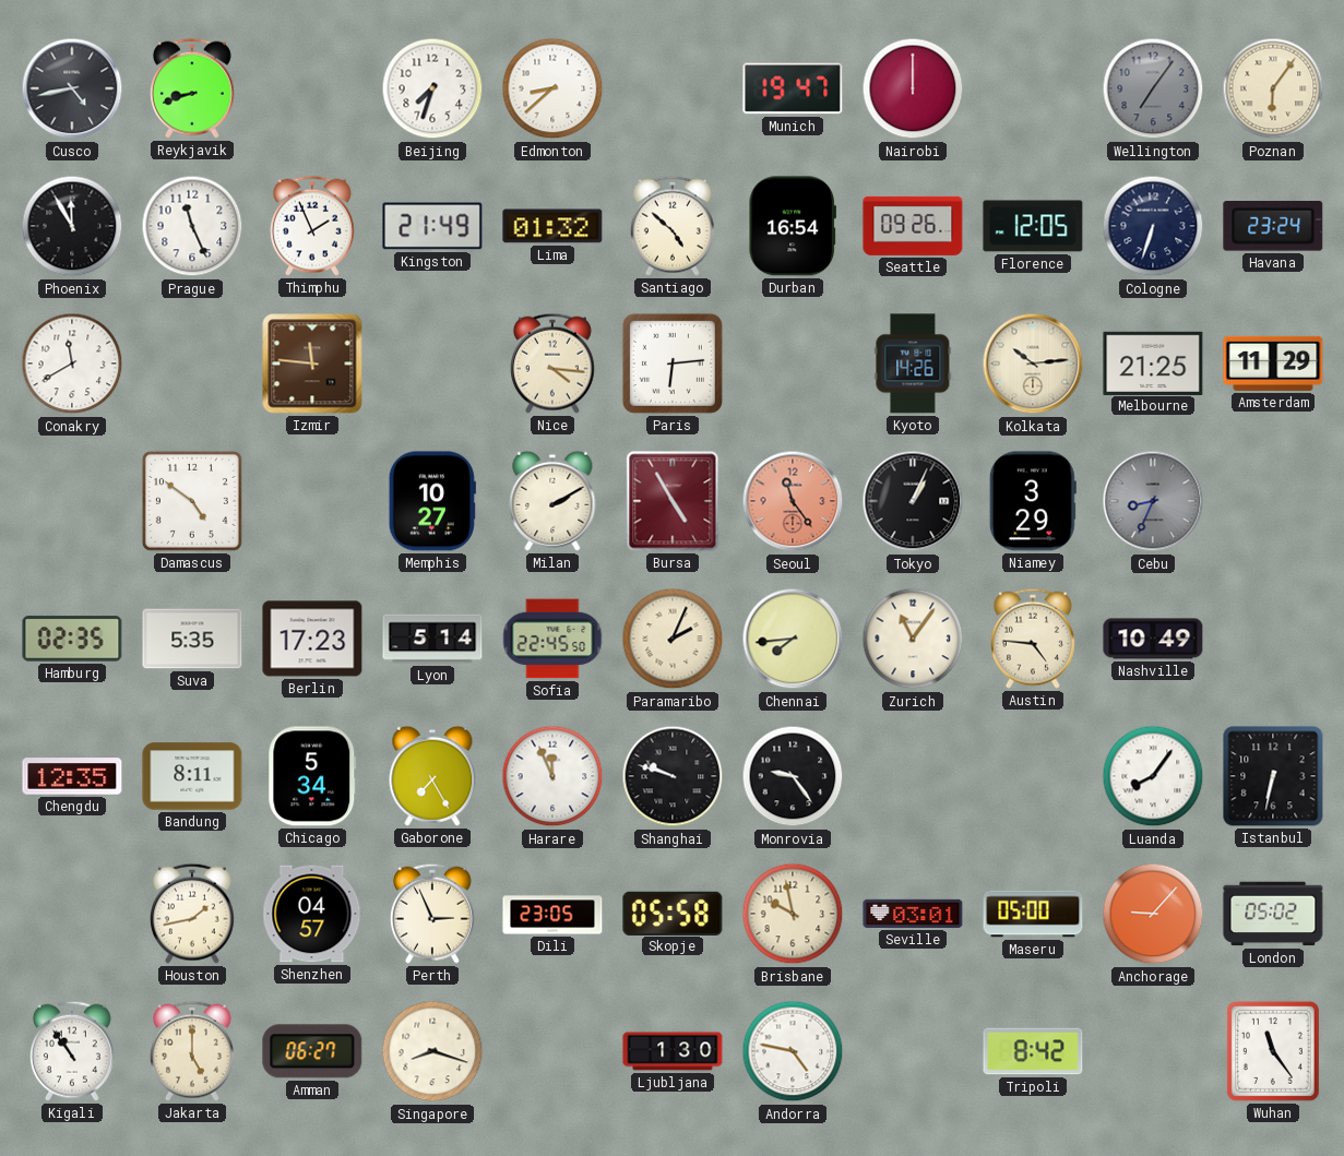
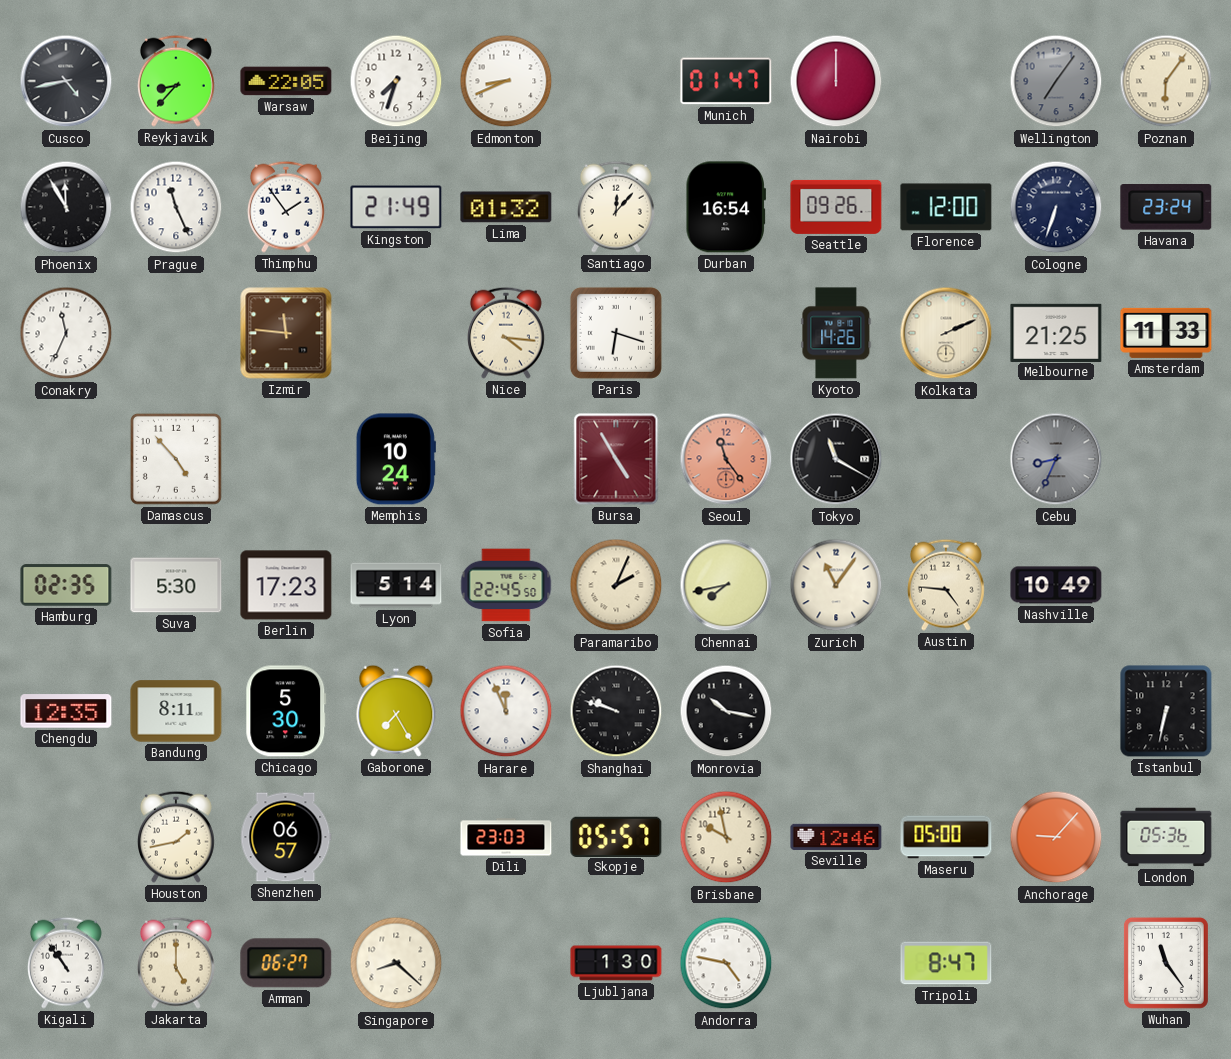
Reykjavik: 8:42 -> 8:37
Warsaw: none -> 22:05
Edmonton: 8:38 -> 8:41
Munich: 19:47 -> 01:47
Thimphu: 1:56 -> 1:54
Santiago: 4:52 -> 12:07
Florence: 12:05 -> 12:00
Conakry: 11:40 -> 11:34
Paris: 6:14 -> 6:18
Kolkata: 10:14 -> 2:11
Amsterdam: 11:29 -> 11:33
Damascus: 4:51 -> 4:53
Memphis: 10:27 -> 10:24
Milan: 2:10 -> none
Tokyo: 1:04 -> 11:20
Niamey: 3:29 -> none
Suva: 5:35 -> 5:30
Chennai: 7:44 -> 7:43
Chicago: 5:34 -> 5:30
Monrovia: 9:24 -> 10:17
Luanda: 8:06 -> none
Shenzhen: 04:57 -> 06:57
Perth: 2:56 -> none
Dili: 23:05 -> 23:03
Skopje: 05:58 -> 05:57
Seville: 03:01 -> 12:46
London: 05:02 -> 05:36
Singapore: 8:18 -> 8:22
Tripoli: 8:42 -> 8:47
